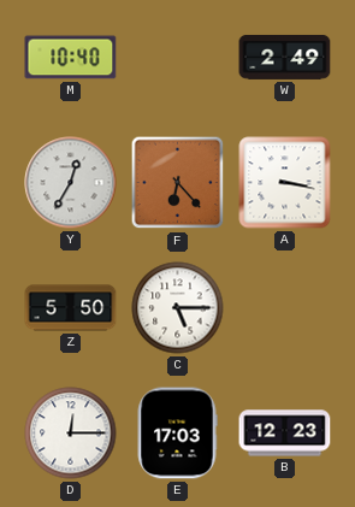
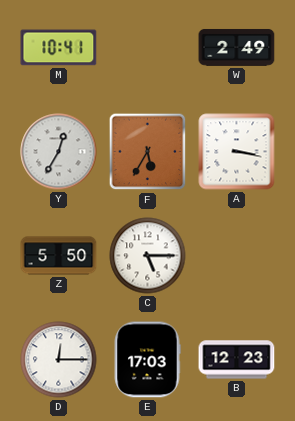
M: 10:40 -> 10:41
F: 6:23 -> 5:35
